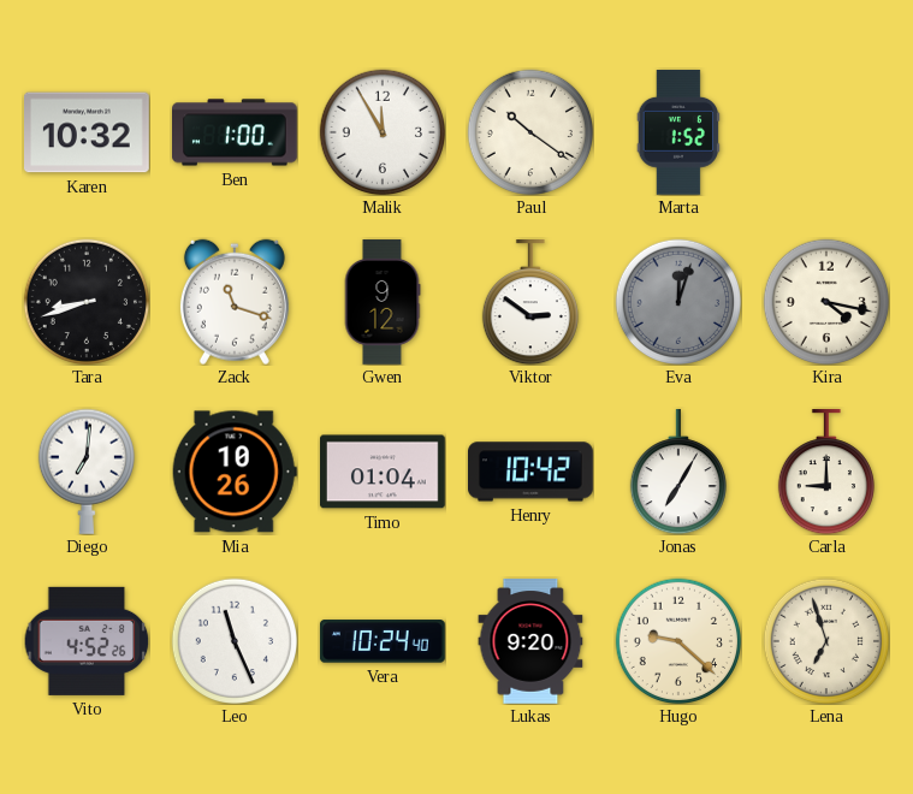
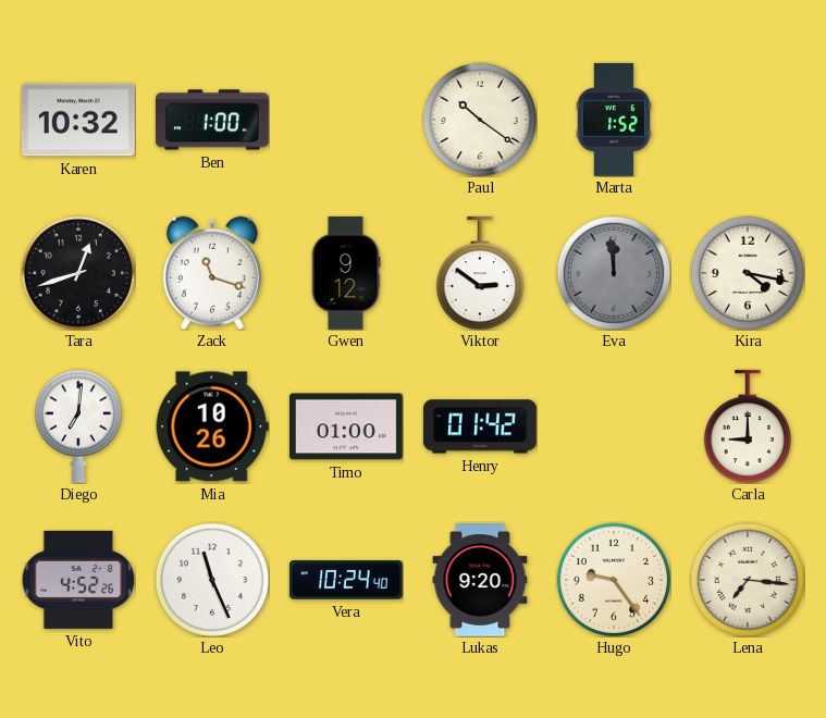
Malik: 11:55 -> none
Tara: 8:42 -> 12:42
Eva: 12:03 -> 11:59
Timo: 01:04 -> 01:00
Henry: 10:42 -> 01:42
Jonas: 7:05 -> none
Hugo: 9:22 -> 9:24
Lena: 6:57 -> 7:16
